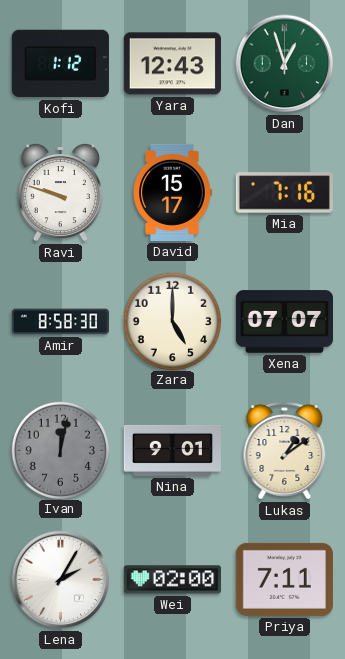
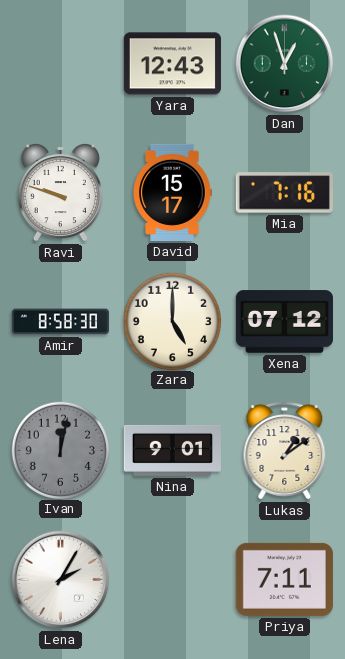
Kofi: 1:12 -> none
Xena: 07:07 -> 07:12
Wei: 02:00 -> none
